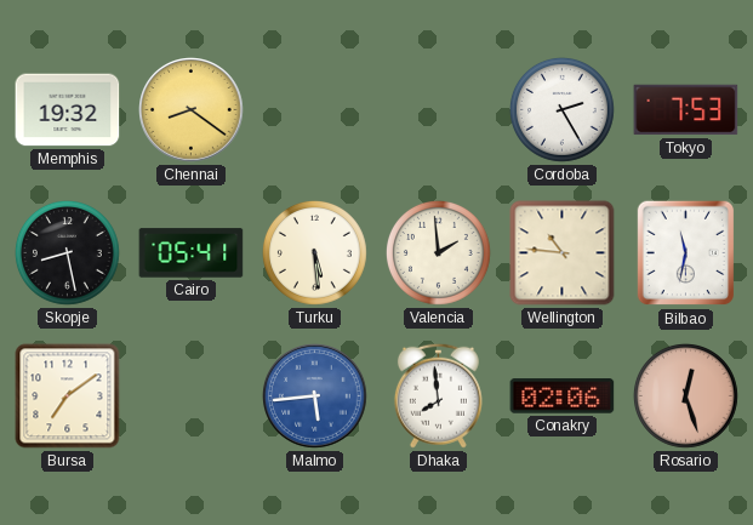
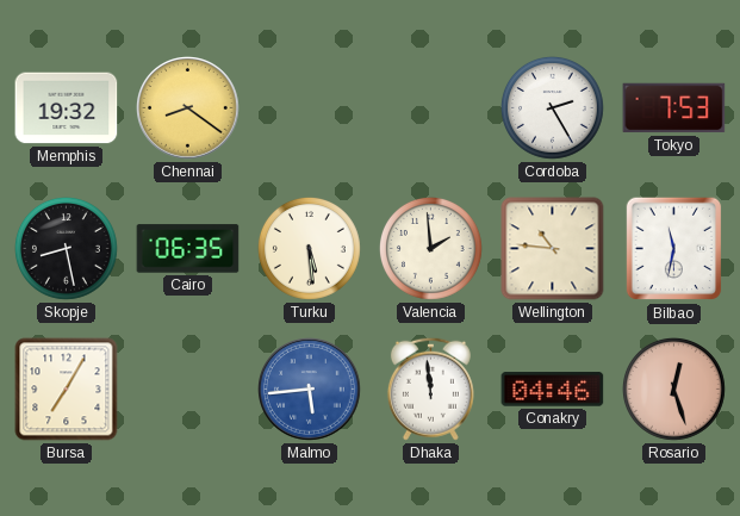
Cairo: 05:41 -> 06:35
Bursa: 7:09 -> 7:05
Dhaka: 7:59 -> 11:59
Conakry: 02:06 -> 04:46
